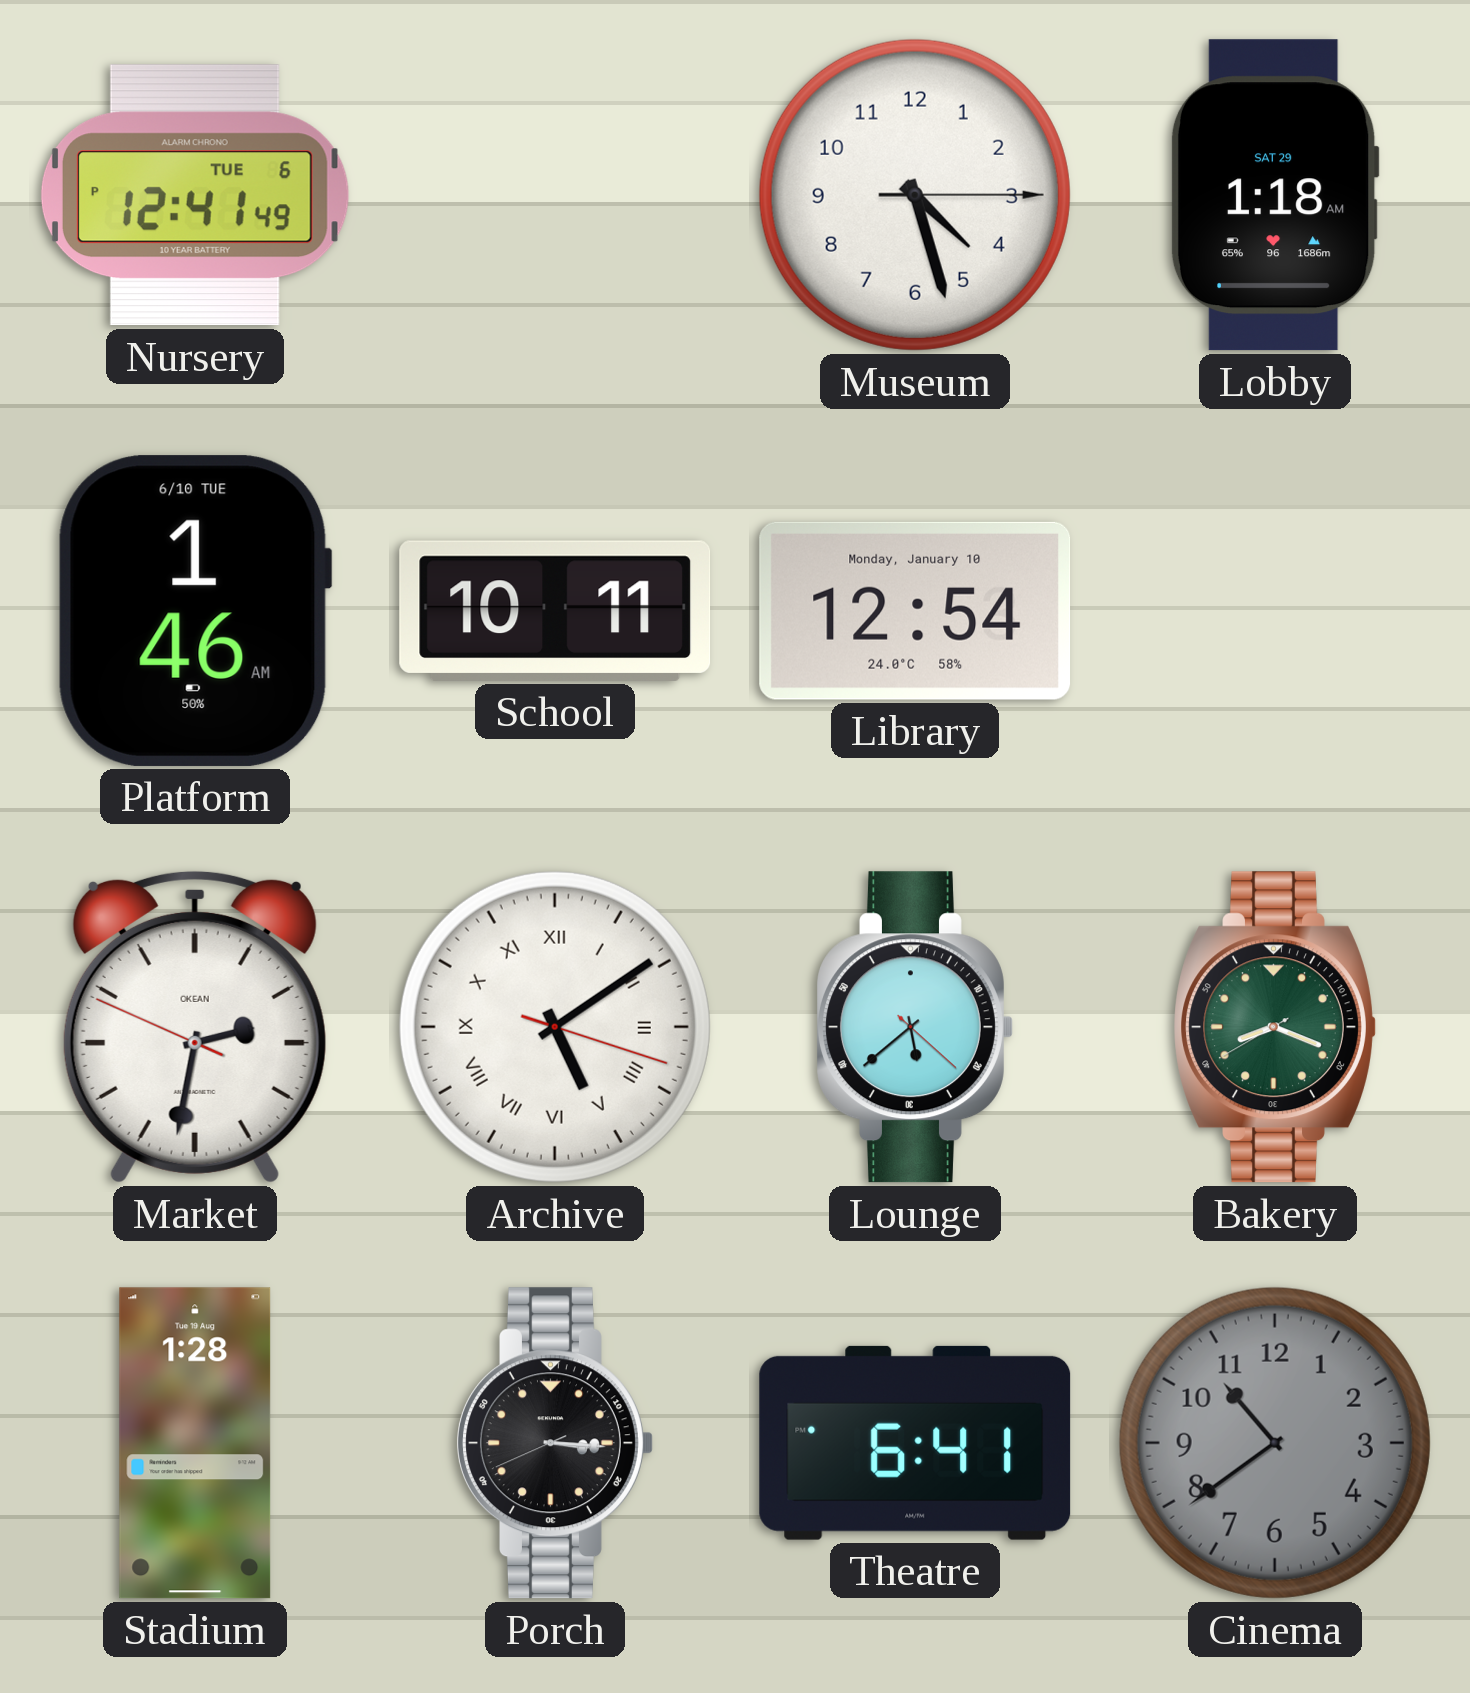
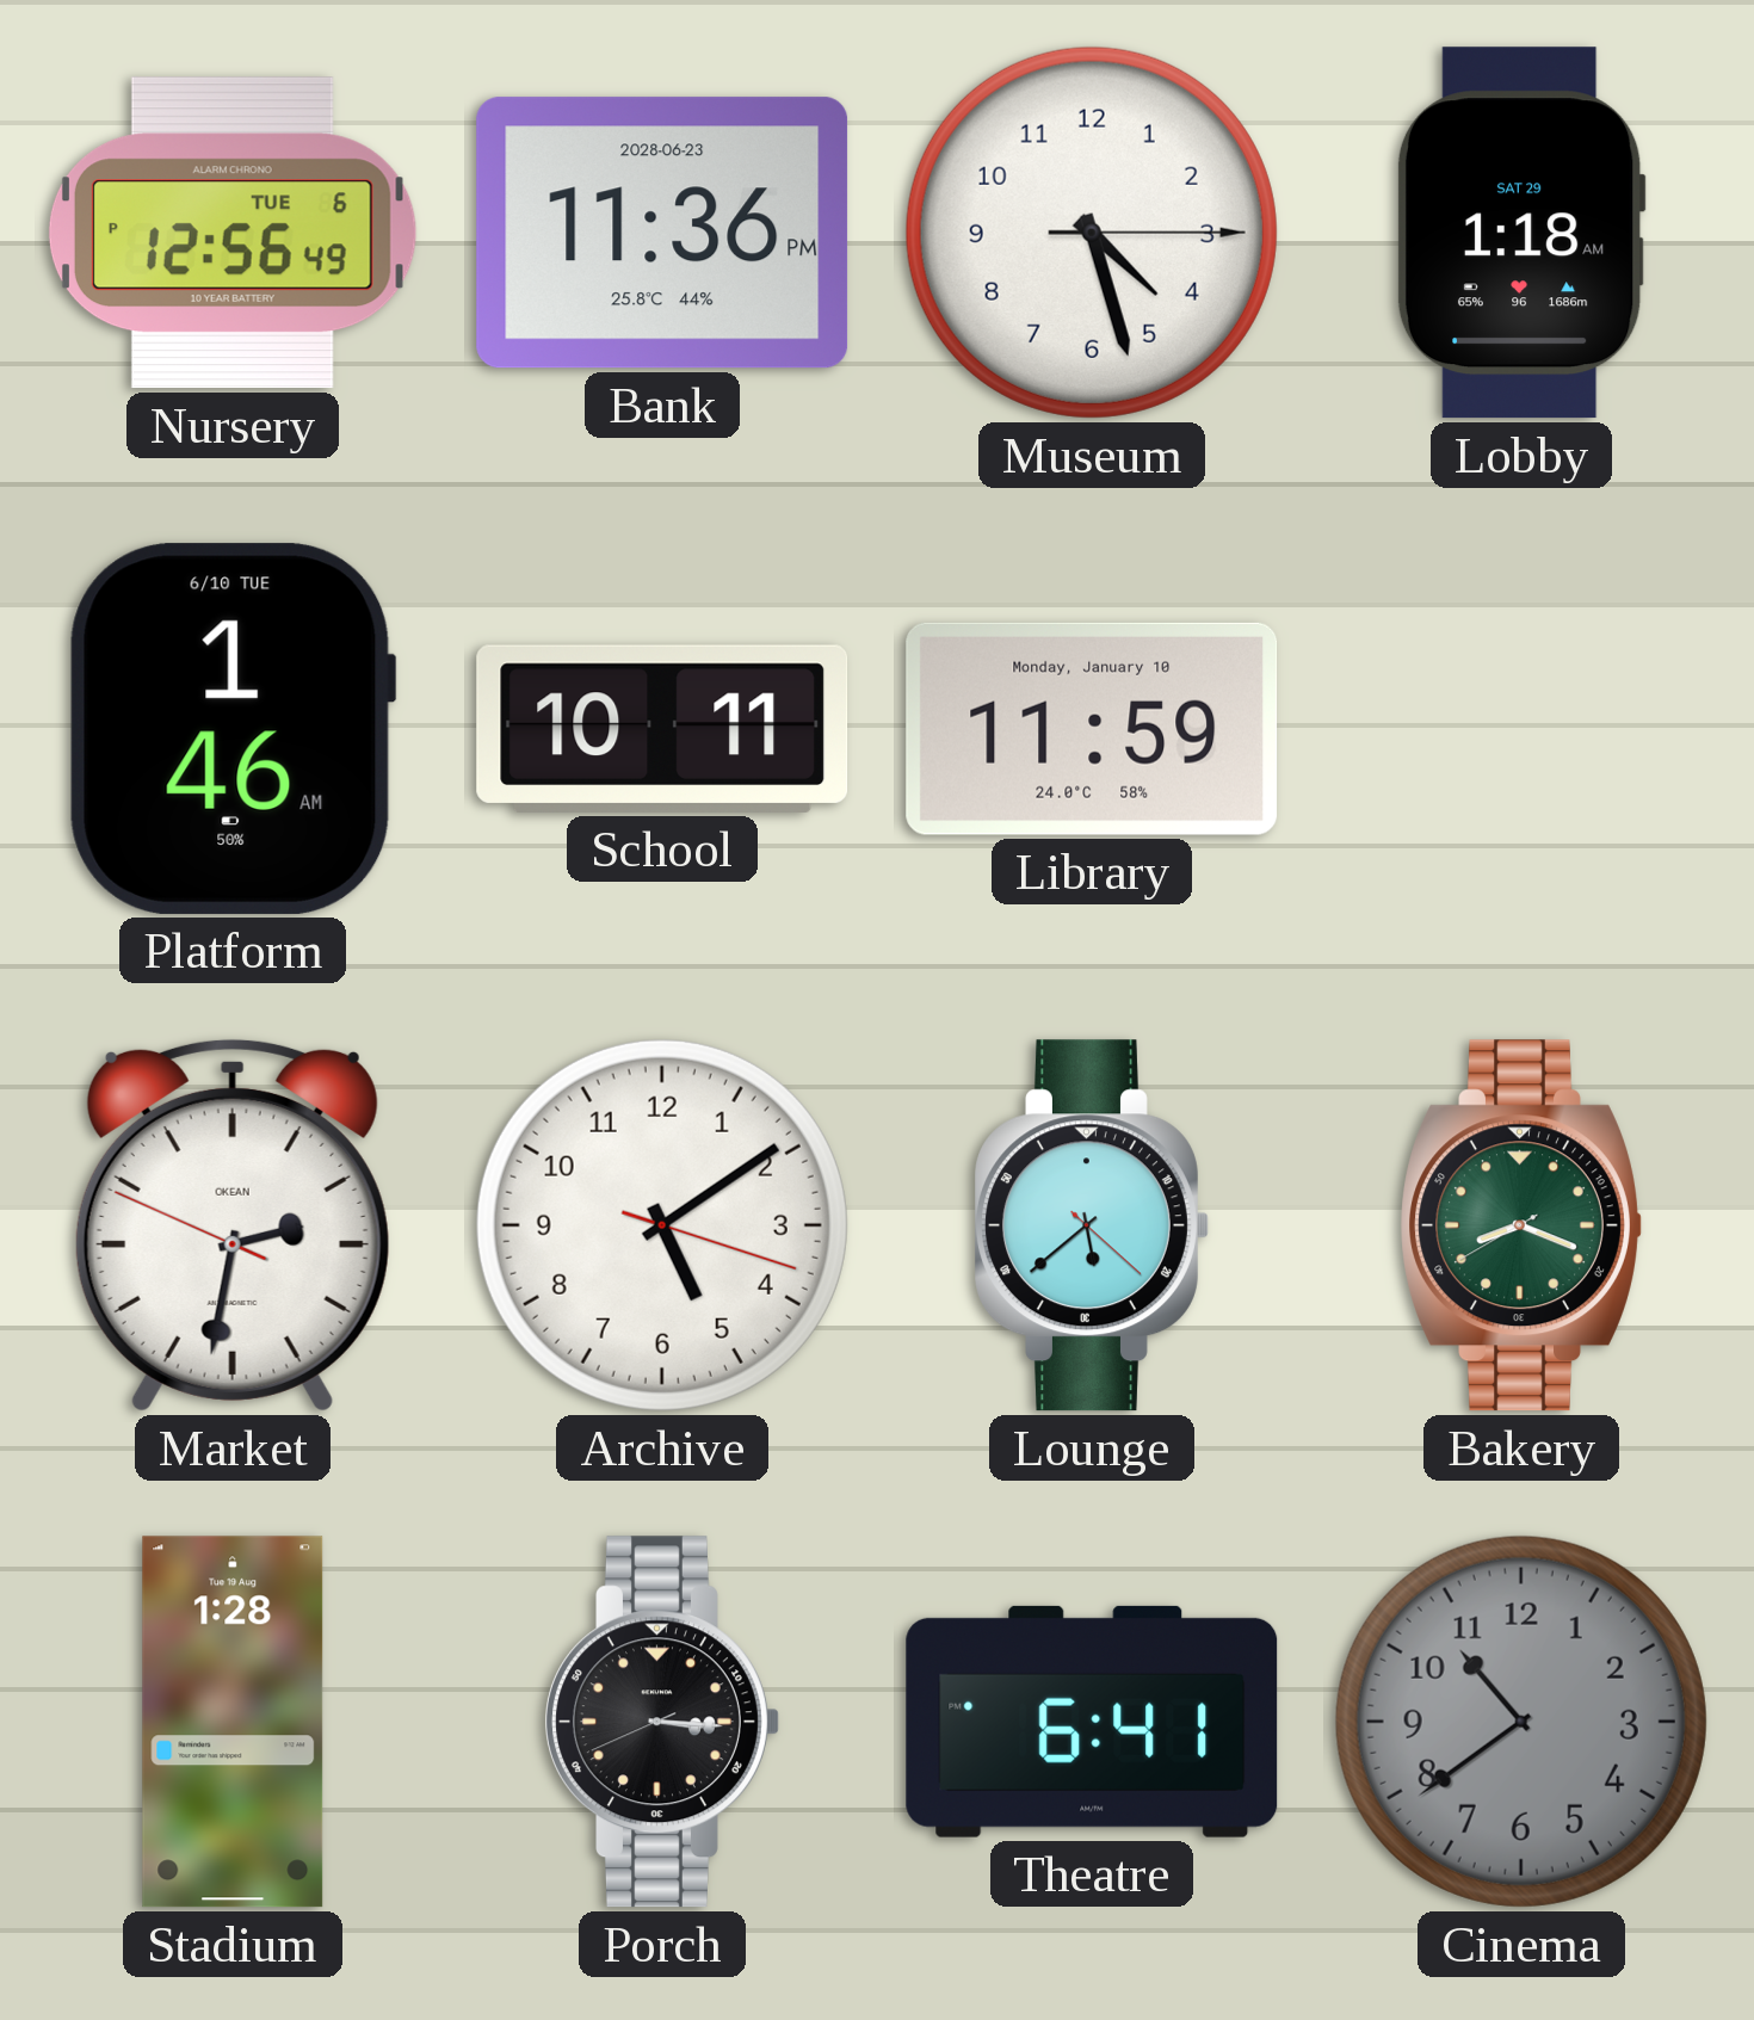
Nursery: 12:41 -> 12:56
Bank: none -> 11:36
Library: 12:54 -> 11:59
Archive numerals: Roman -> Arabic
